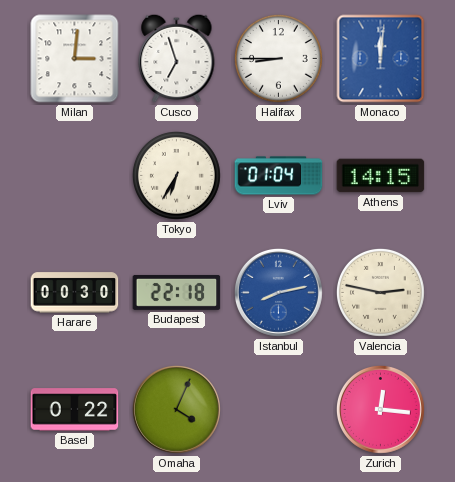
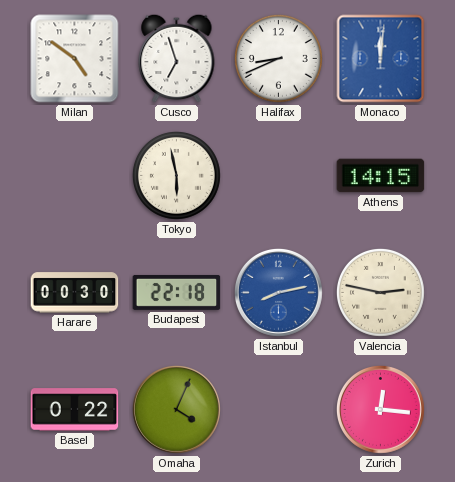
Milan: 3:01 -> 4:51
Halifax: 8:45 -> 8:41
Tokyo: 6:35 -> 5:58
Lviv: 01:04 -> none
